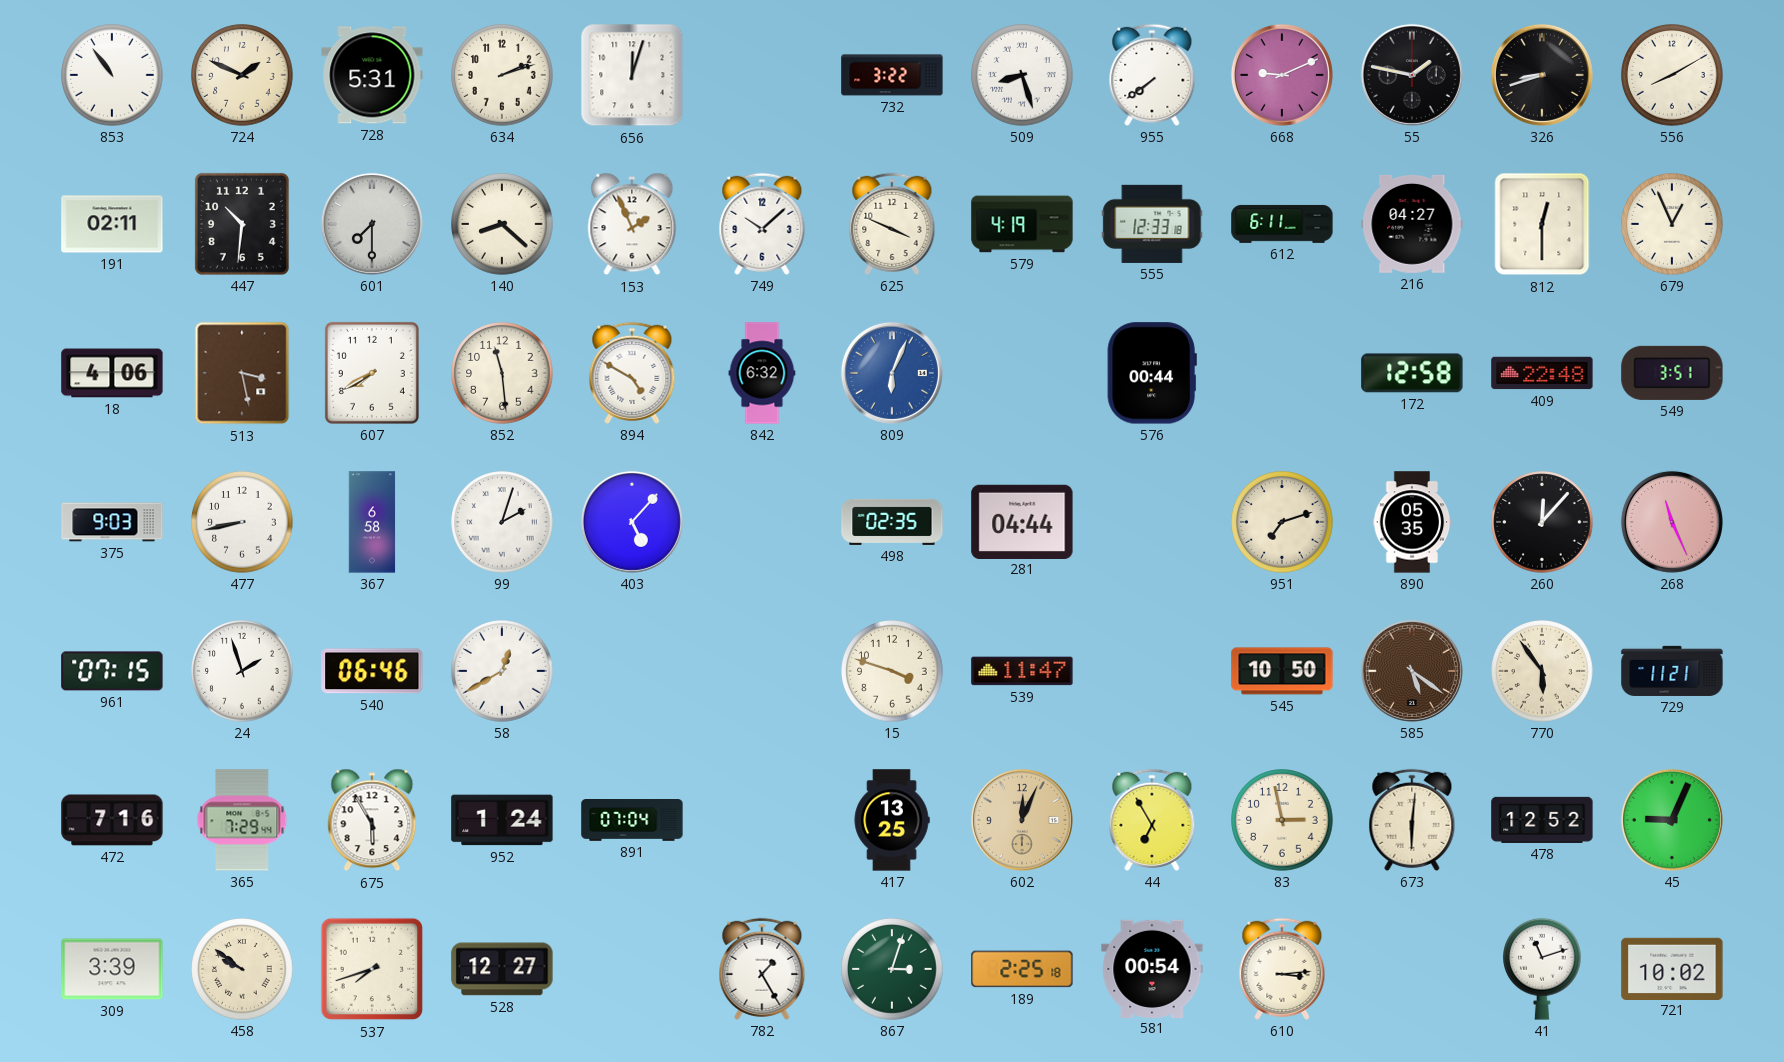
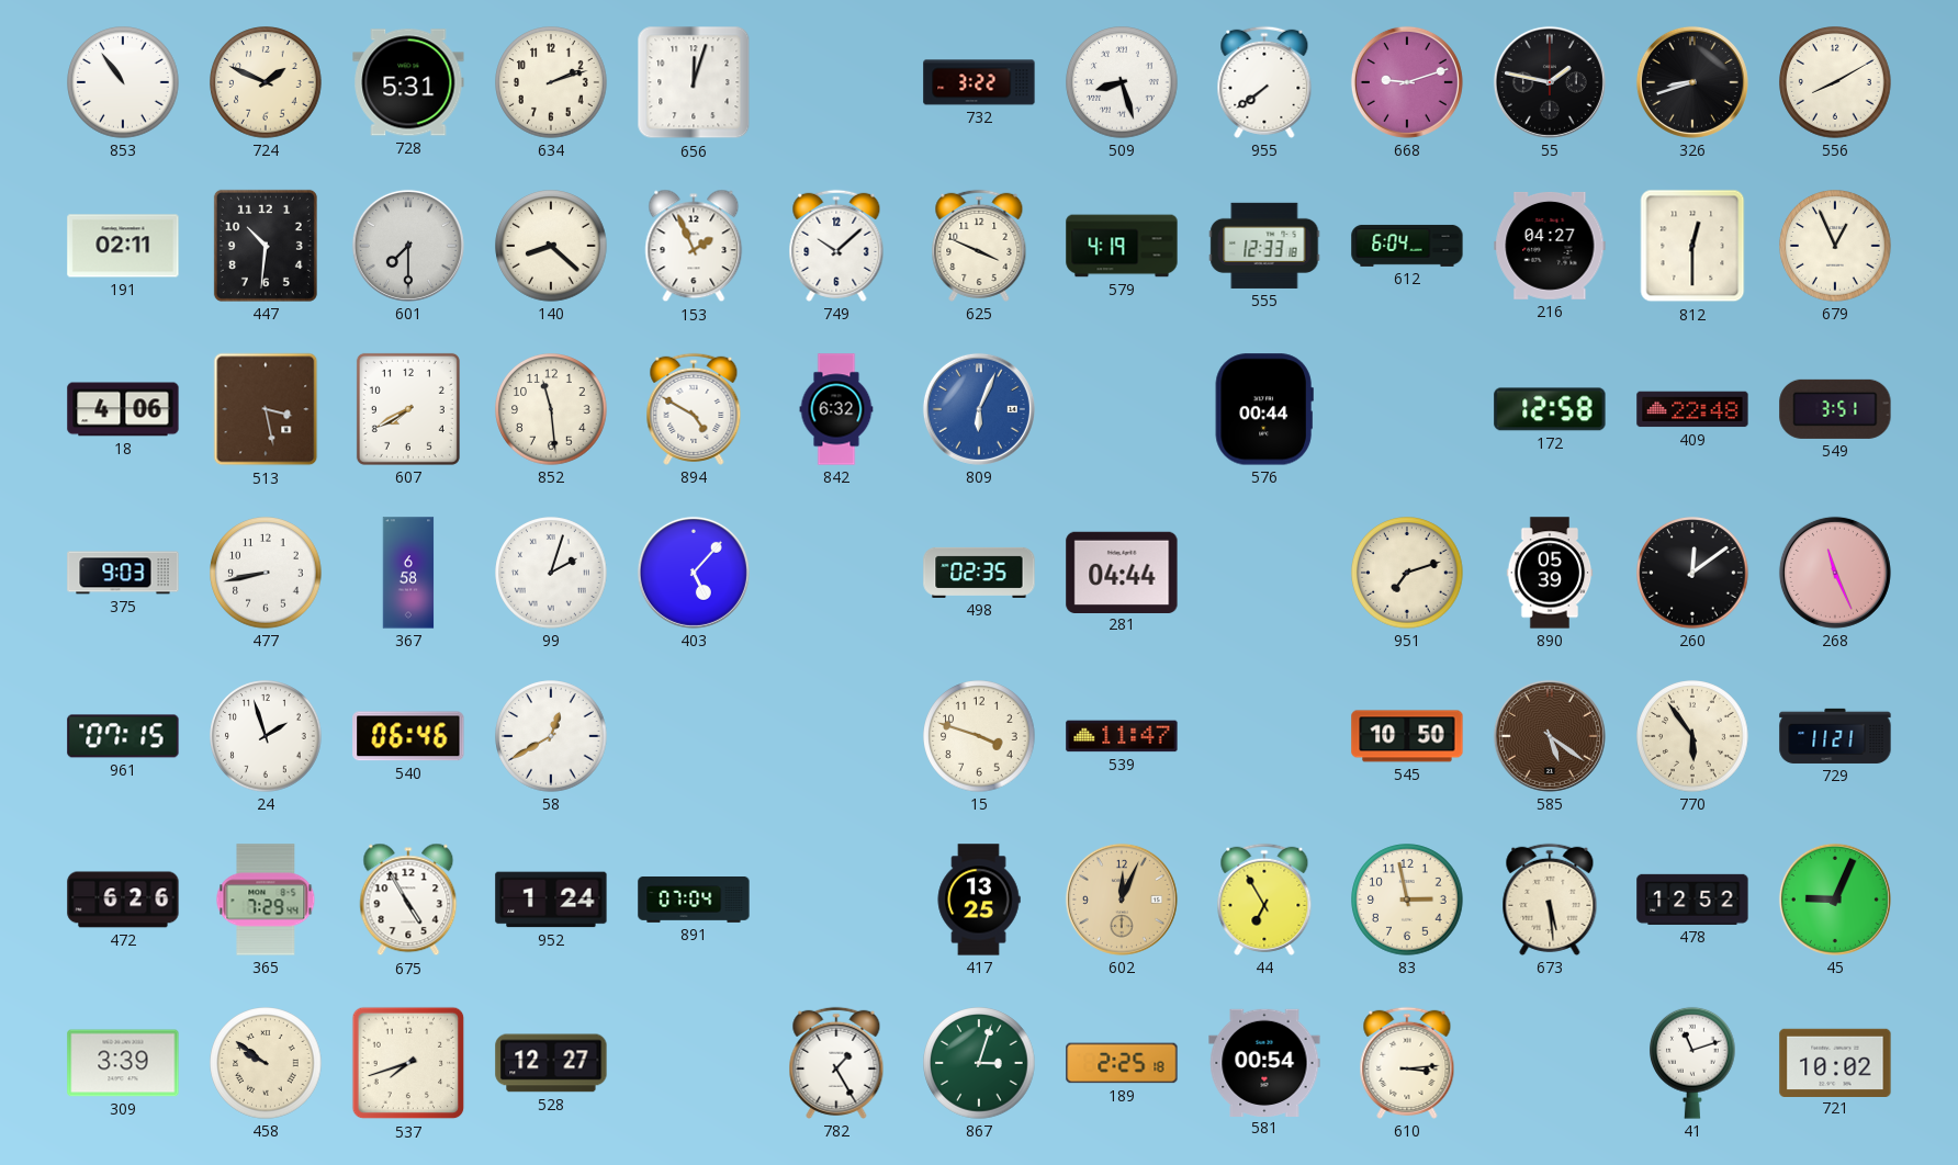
668: 9:11 -> 9:12
612: 6:11 -> 6:04
890: 05:35 -> 05:39
260: 12:07 -> 12:09
472: 7:16 -> 6:26
675: 5:55 -> 4:55
673: 6:01 -> 5:29
